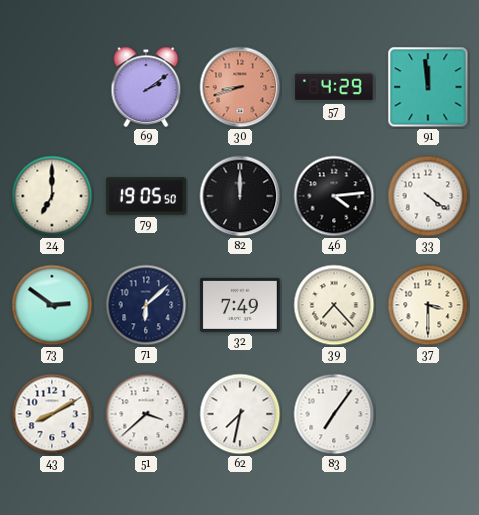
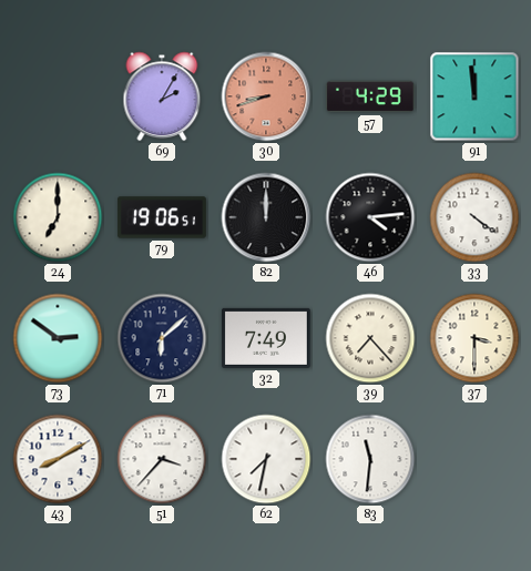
69: 2:09 -> 2:05
79: 19:05 -> 19:06
51: 3:38 -> 3:37
83: 7:06 -> 11:31
